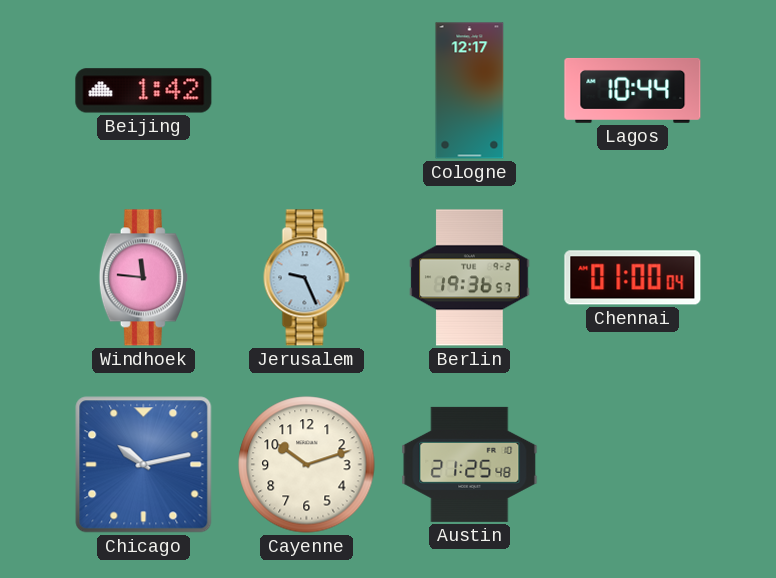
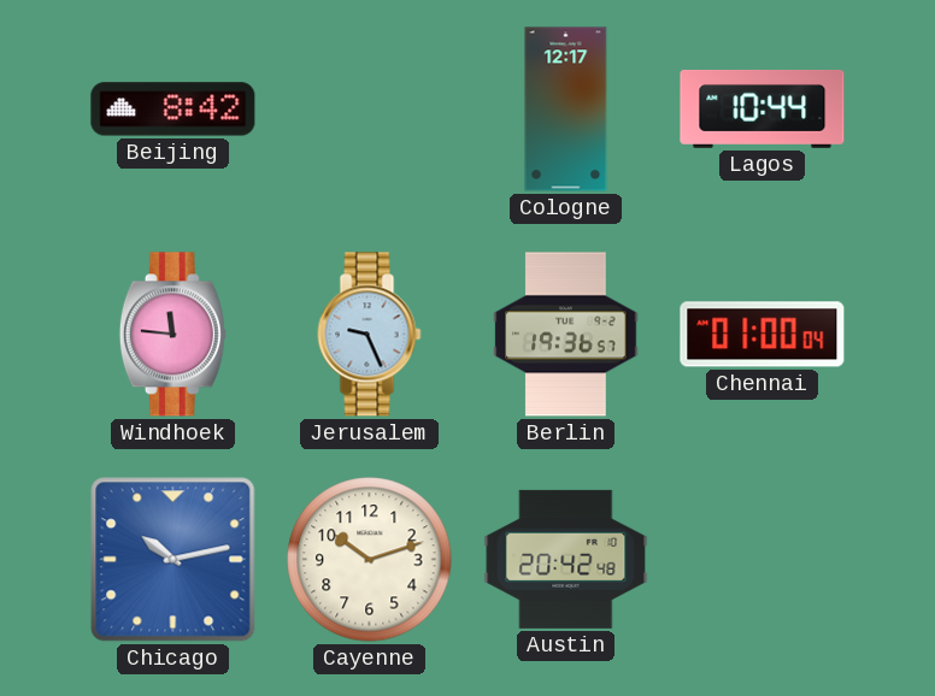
Beijing: 1:42 -> 8:42
Austin: 21:25 -> 20:42
